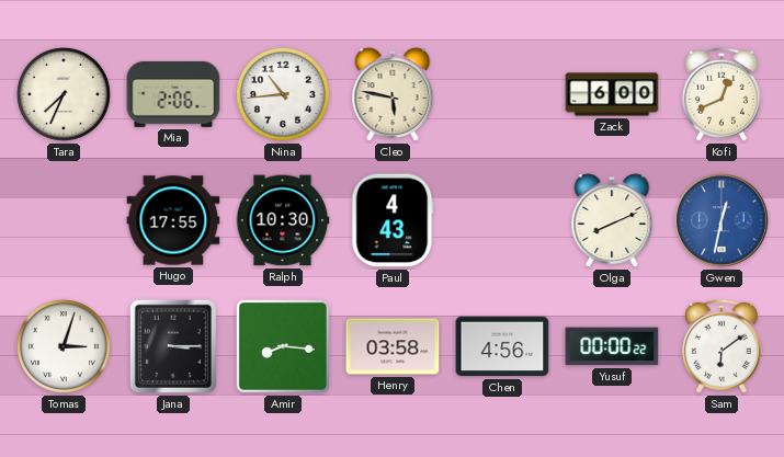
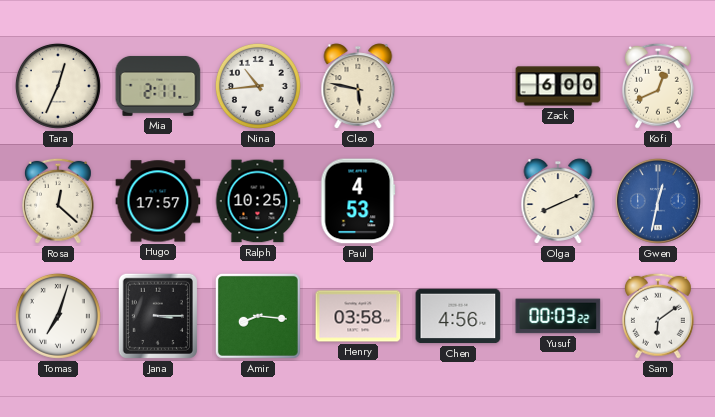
Tara: 7:34 -> 12:34
Mia: 2:06 -> 2:11
Rosa: none -> 12:22
Hugo: 17:55 -> 17:57
Ralph: 10:30 -> 10:25
Paul: 4:43 -> 4:53
Tomas: 3:03 -> 7:03
Yusuf: 00:00 -> 00:03
